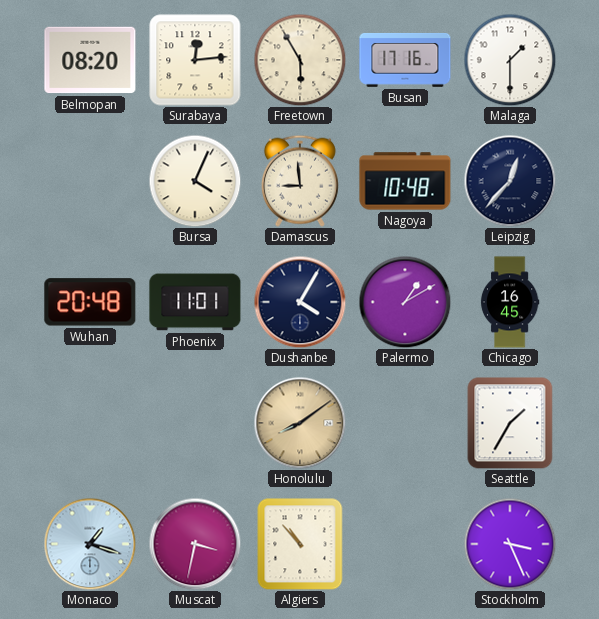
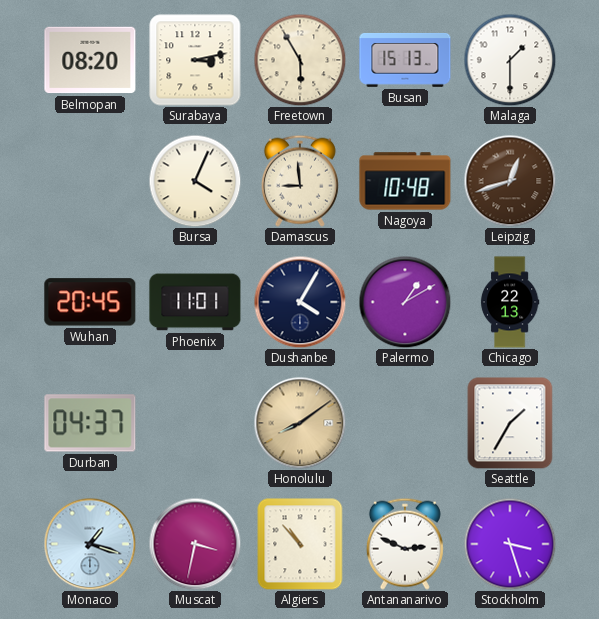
Surabaya: 12:14 -> 3:13
Busan: 17:16 -> 15:13
Leipzig: 12:37 -> 12:42
Leipzig dial: navy -> brown
Wuhan: 20:48 -> 20:45
Chicago: 16:45 -> 22:13
Durban: none -> 04:37
Antananarivo: none -> 2:49
Stockholm: 3:26 -> 3:27
